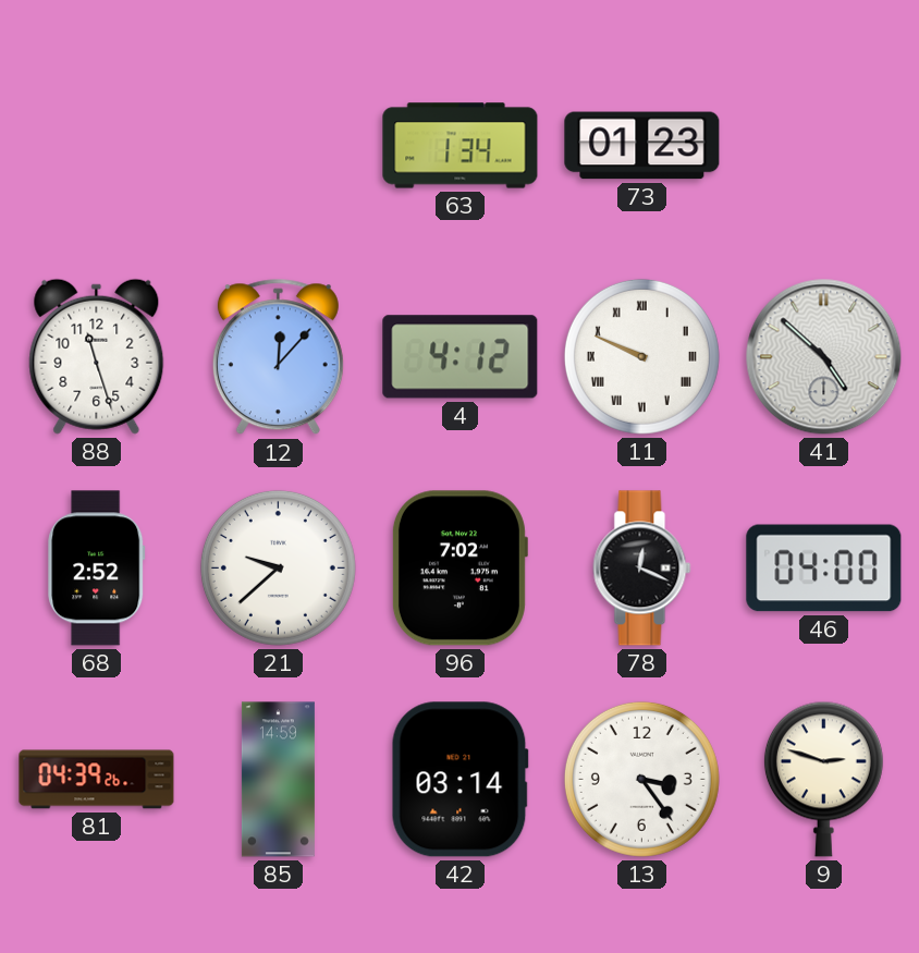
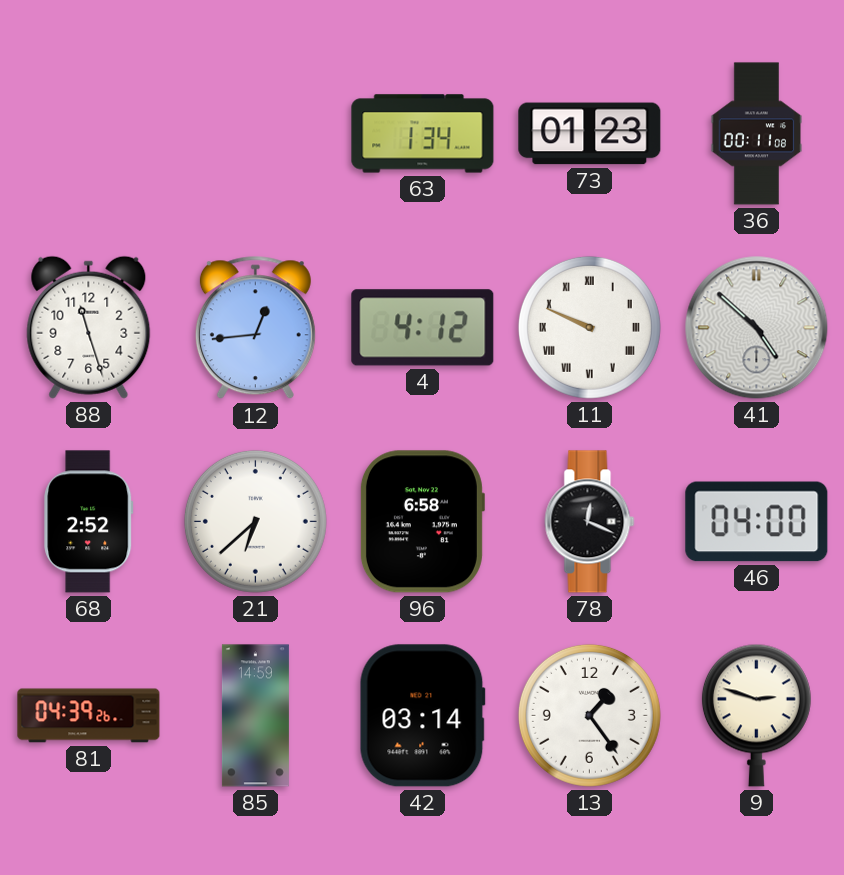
36: none -> 00:11
12: 12:07 -> 12:44
21: 9:38 -> 6:38
96: 7:02 -> 6:58
13: 3:24 -> 1:24
